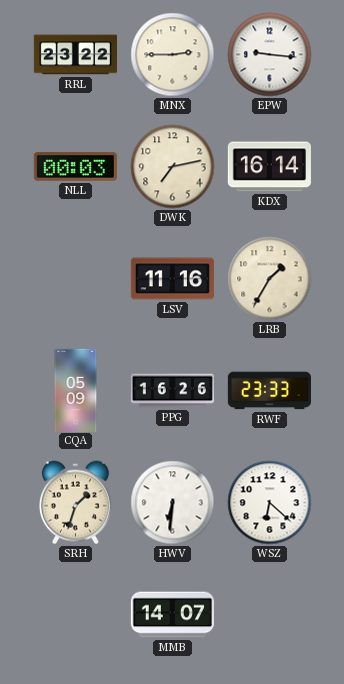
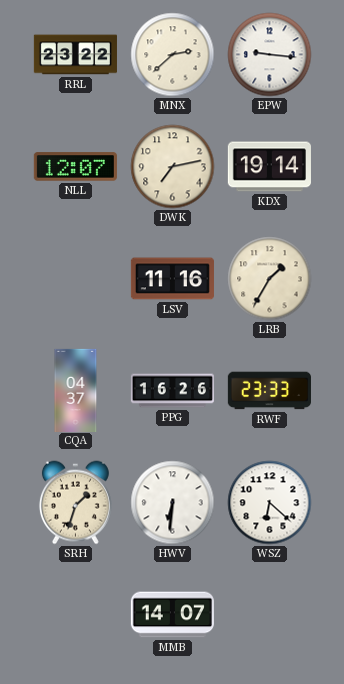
MNX: 2:45 -> 2:38
NLL: 00:03 -> 12:07
KDX: 16:14 -> 19:14
CQA: 05:09 -> 04:37
